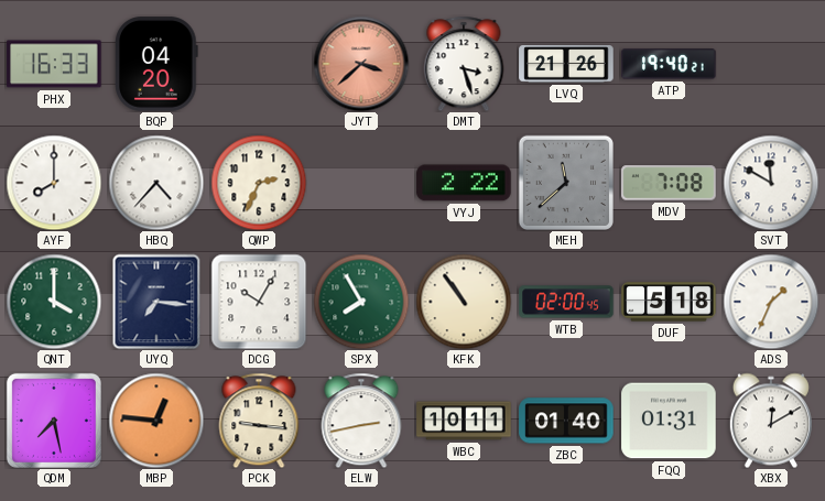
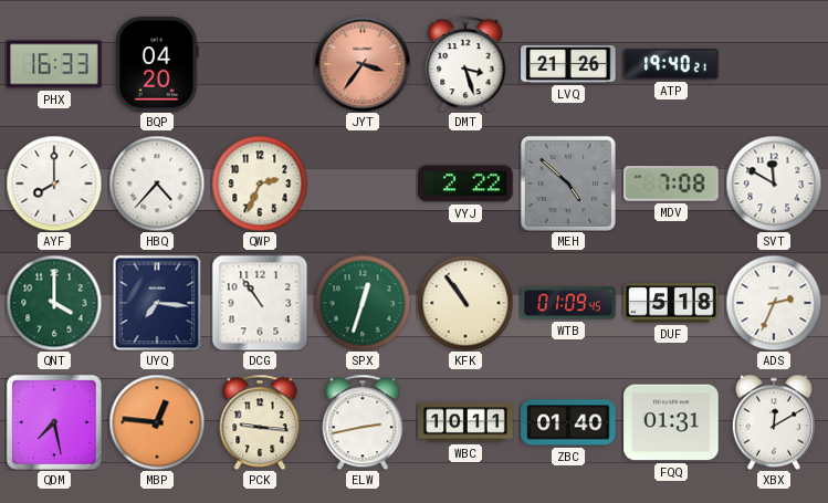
JYT: 3:38 -> 3:36
MEH: 11:38 -> 4:52
DCG: 10:05 -> 10:54
SPX: 7:55 -> 12:33
WTB: 02:00 -> 01:09
ADS: 1:34 -> 2:34
